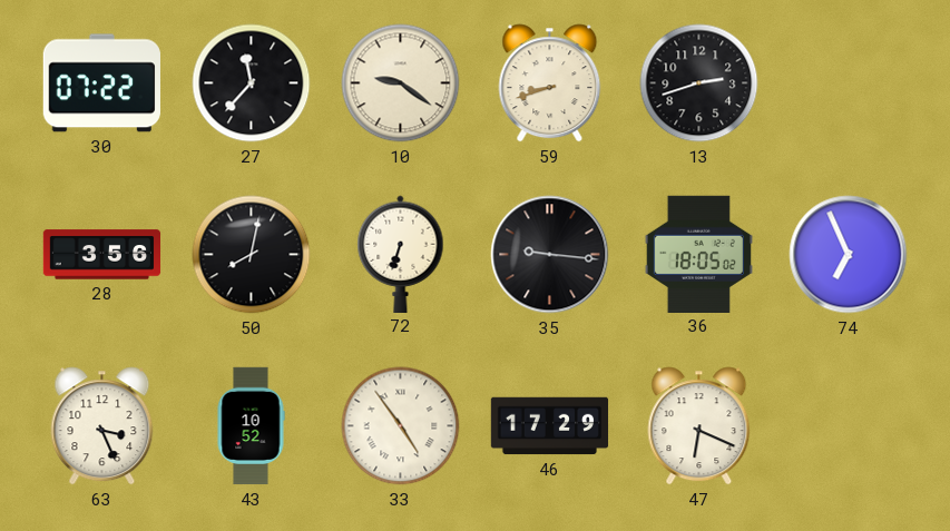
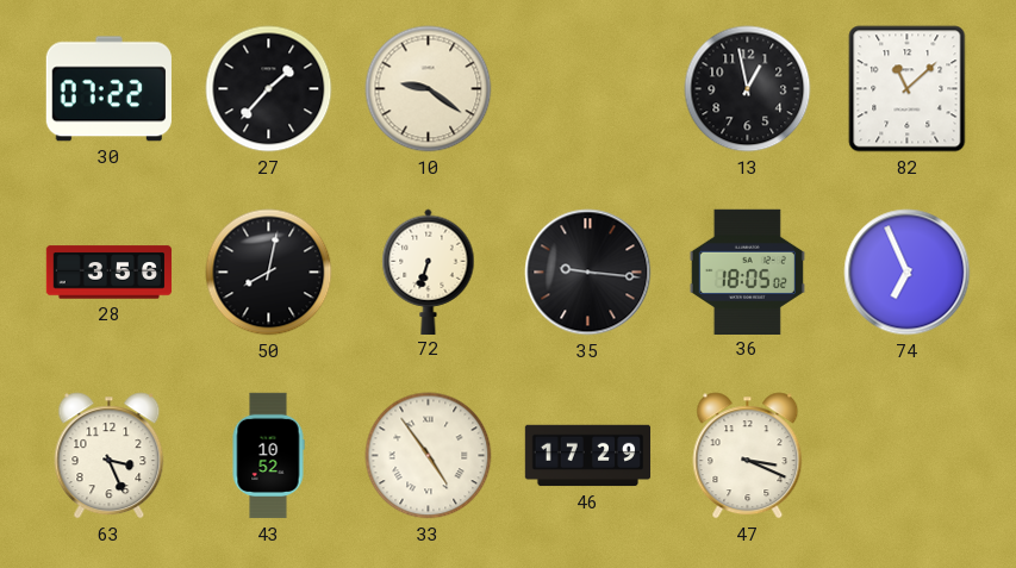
27: 11:37 -> 1:37
59: 8:42 -> none
13: 2:42 -> 12:58
82: none -> 11:08
47: 6:19 -> 3:19
